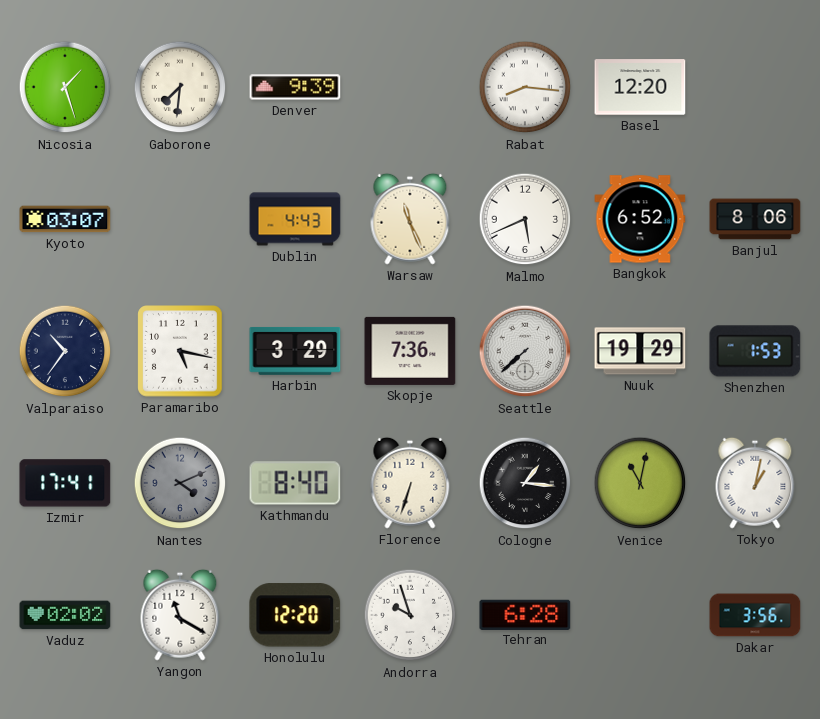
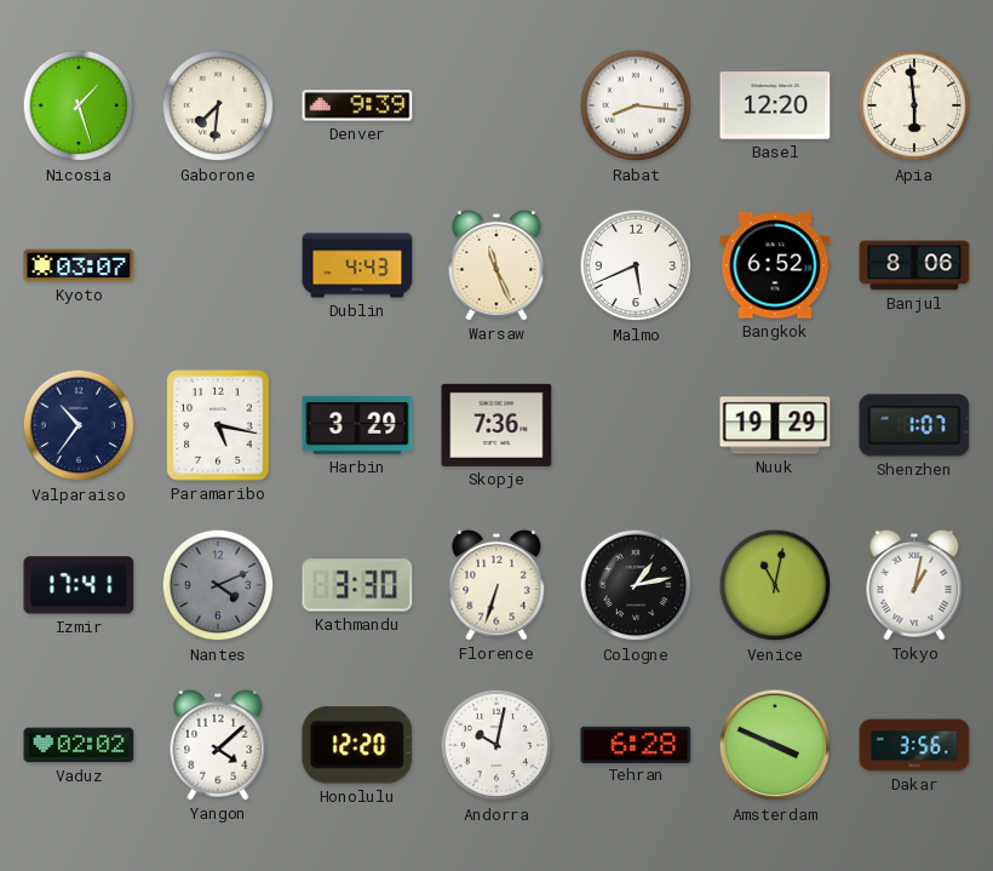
Apia: none -> 5:59
Seattle: 7:38 -> none
Shenzhen: 1:53 -> 1:07
Kathmandu: 8:40 -> 3:30
Cologne: 1:16 -> 1:13
Yangon: 11:20 -> 4:08
Andorra: 9:57 -> 10:02
Amsterdam: none -> 3:49
